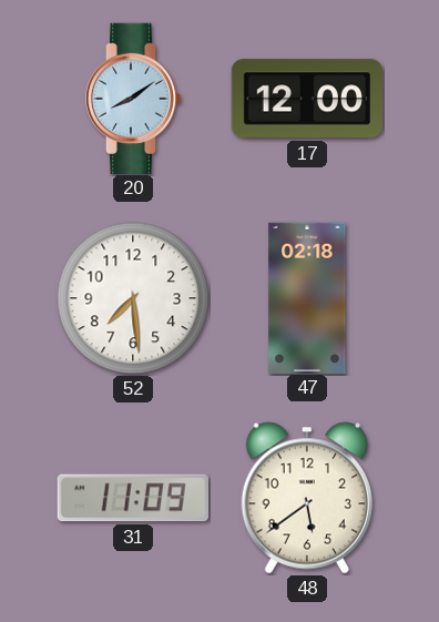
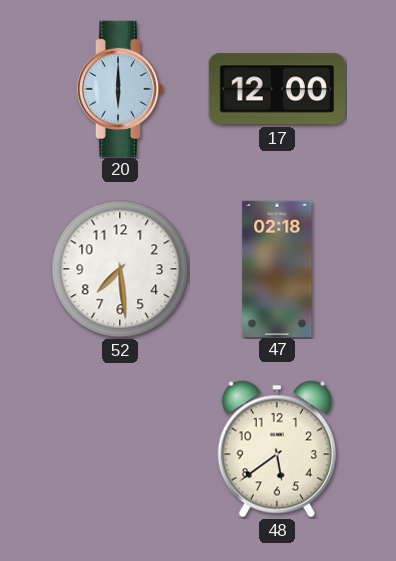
20: 8:09 -> 6:00
31: 11:09 -> none
